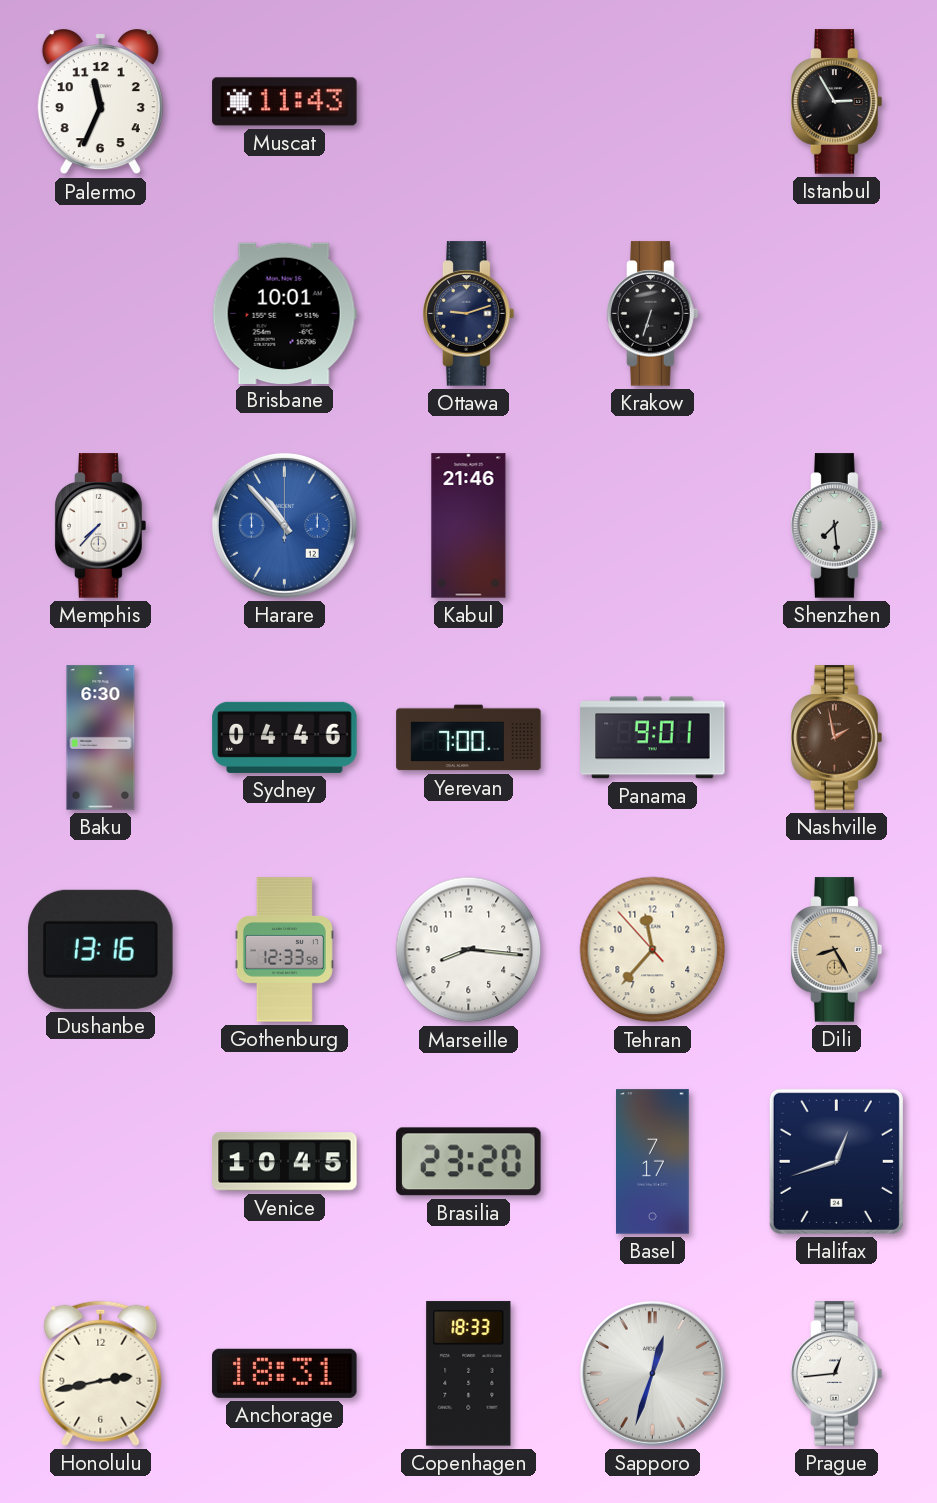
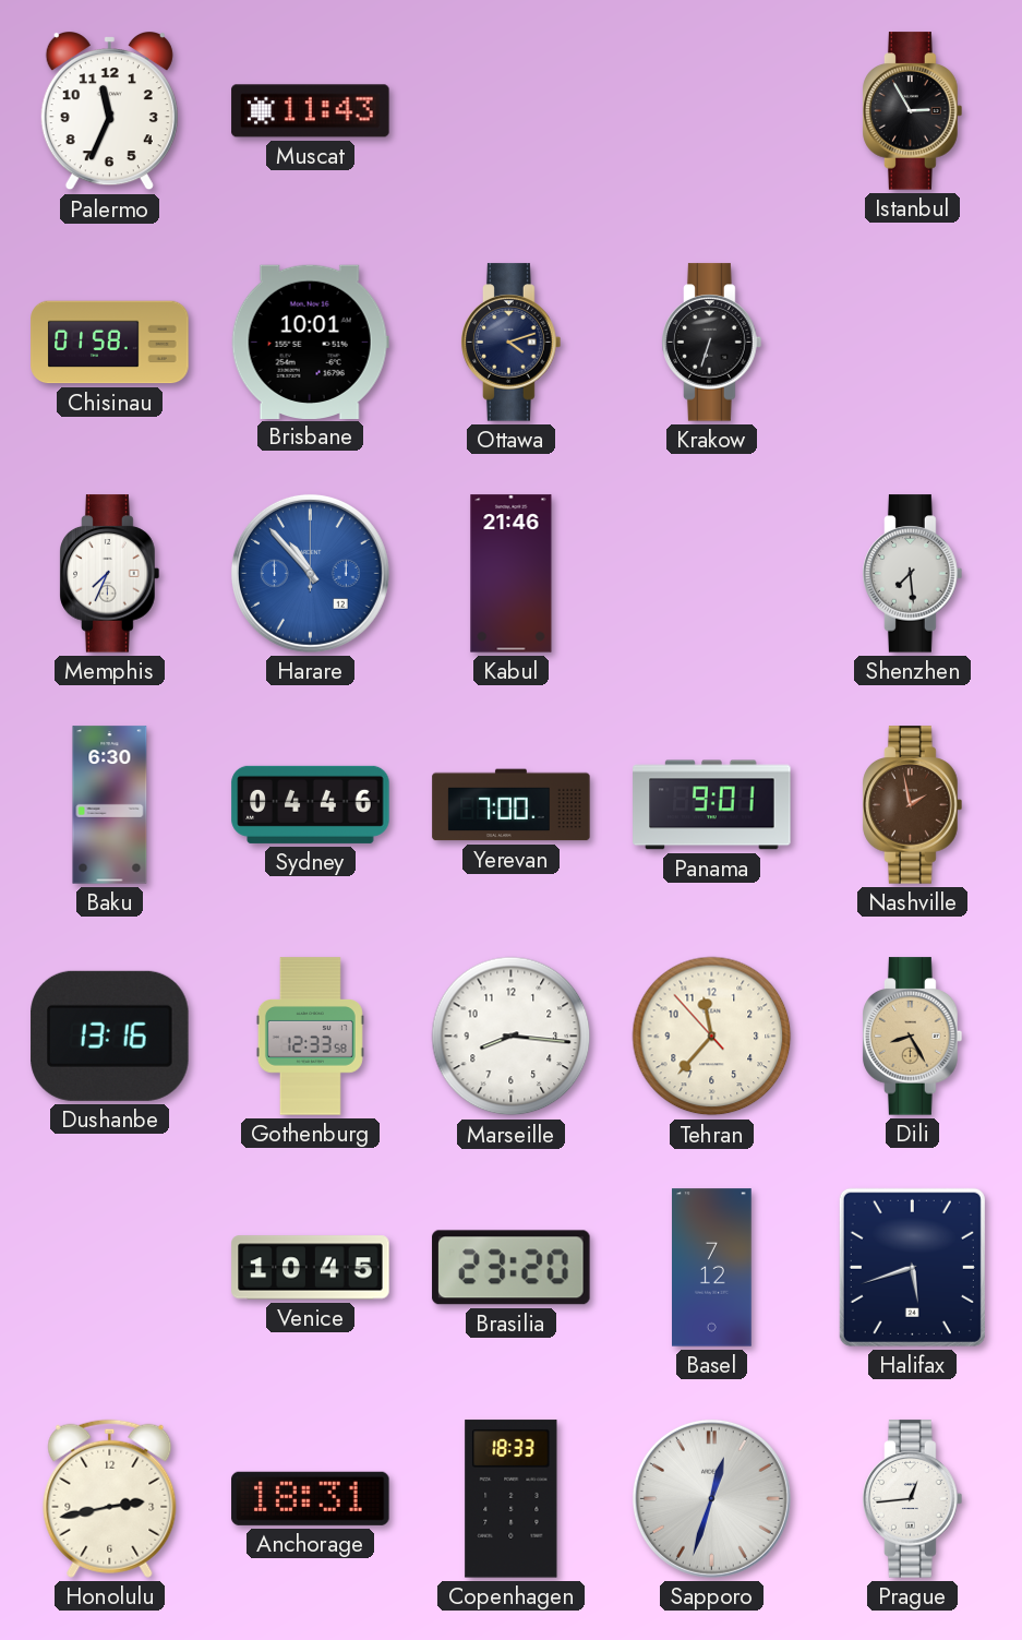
Chisinau: none -> 01:58
Ottawa: 9:12 -> 4:12
Memphis: 7:37 -> 7:34
Basel: 7:17 -> 7:12
Halifax: 12:42 -> 5:42
